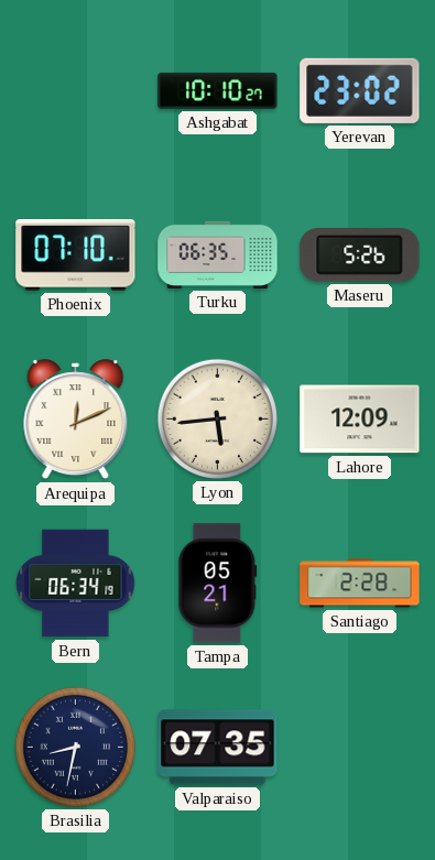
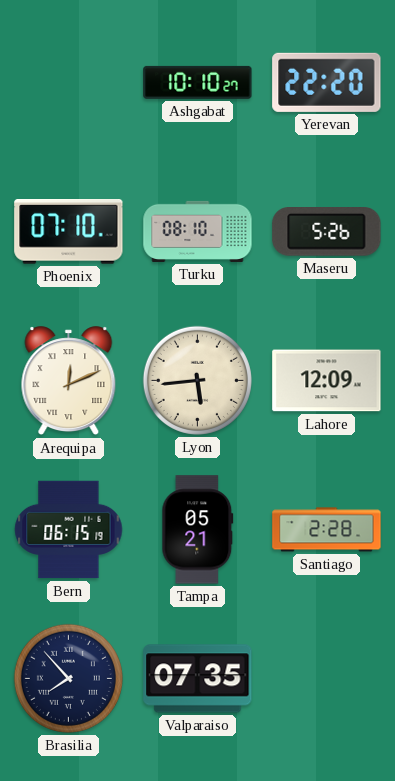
Yerevan: 23:02 -> 22:20
Turku: 06:35 -> 08:10
Bern: 06:34 -> 06:15
Brasilia: 8:32 -> 7:53
